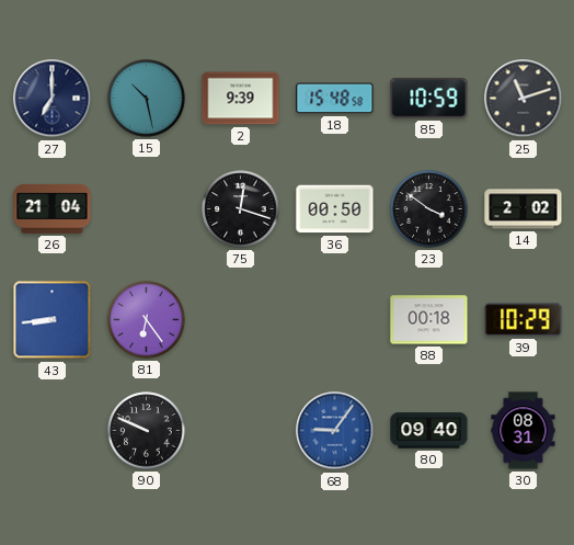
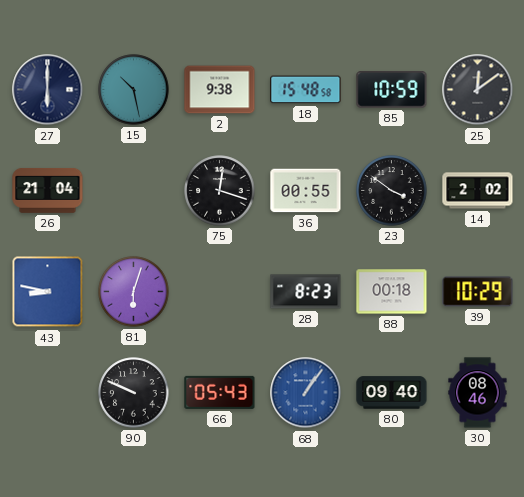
27: 7:00 -> 6:00
2: 9:39 -> 9:38
25: 11:12 -> 12:09
36: 00:50 -> 00:55
43: 8:44 -> 8:47
81: 6:24 -> 6:03
28: none -> 8:23
66: none -> 05:43
68: 9:06 -> 1:06
30: 08:31 -> 08:46
